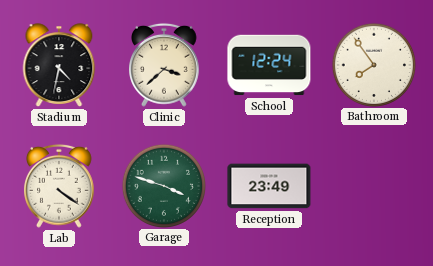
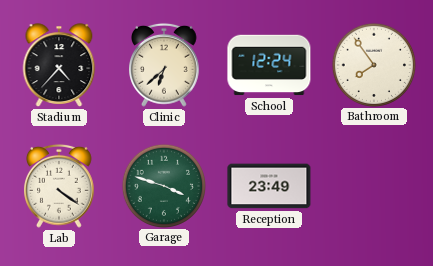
Stadium: 4:32 -> 4:37
Clinic: 3:38 -> 6:38
